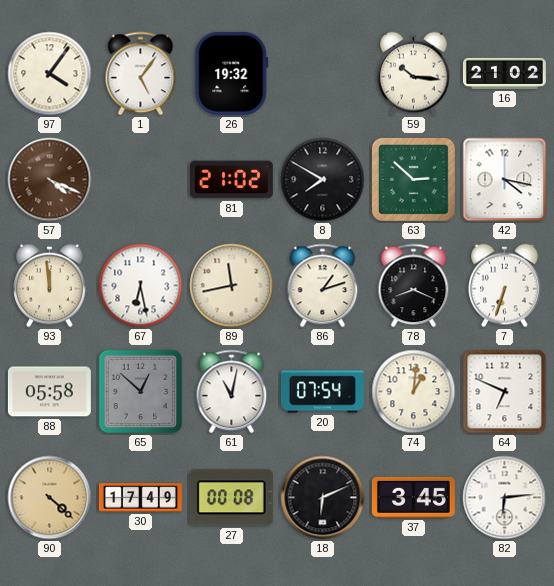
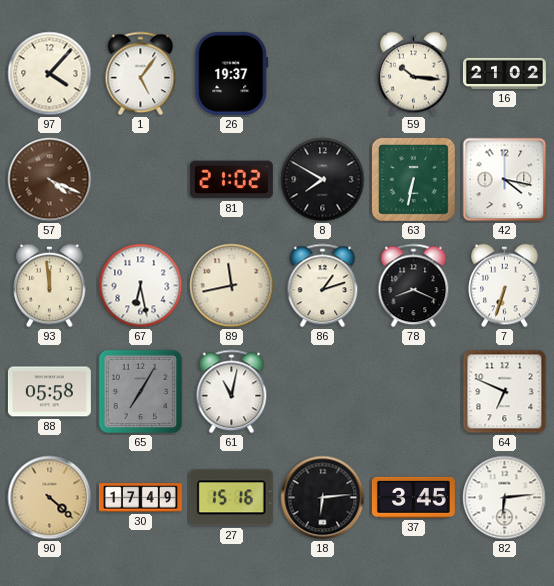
97: 4:06 -> 4:07
26: 19:32 -> 19:37
63: 2:52 -> 6:32
65: 12:52 -> 7:05
20: 07:54 -> none
74: 1:01 -> none
27: 00:08 -> 15:16
18: 6:11 -> 6:14
